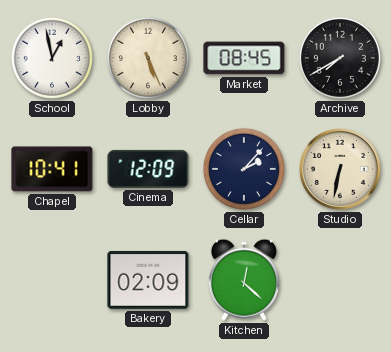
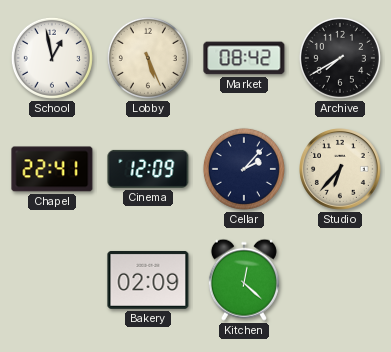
Market: 08:45 -> 08:42
Chapel: 10:41 -> 22:41
Studio: 6:32 -> 6:37
